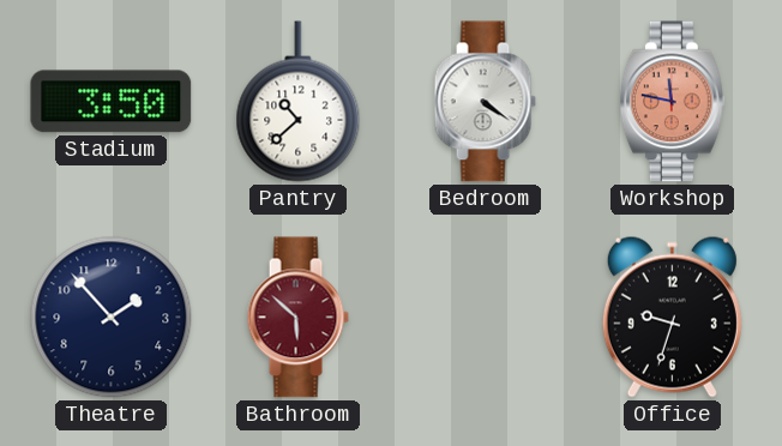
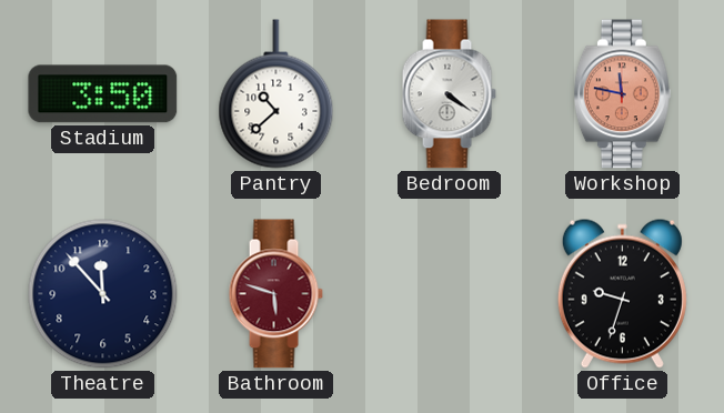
Theatre: 1:53 -> 11:53
Bathroom: 5:52 -> 5:48
